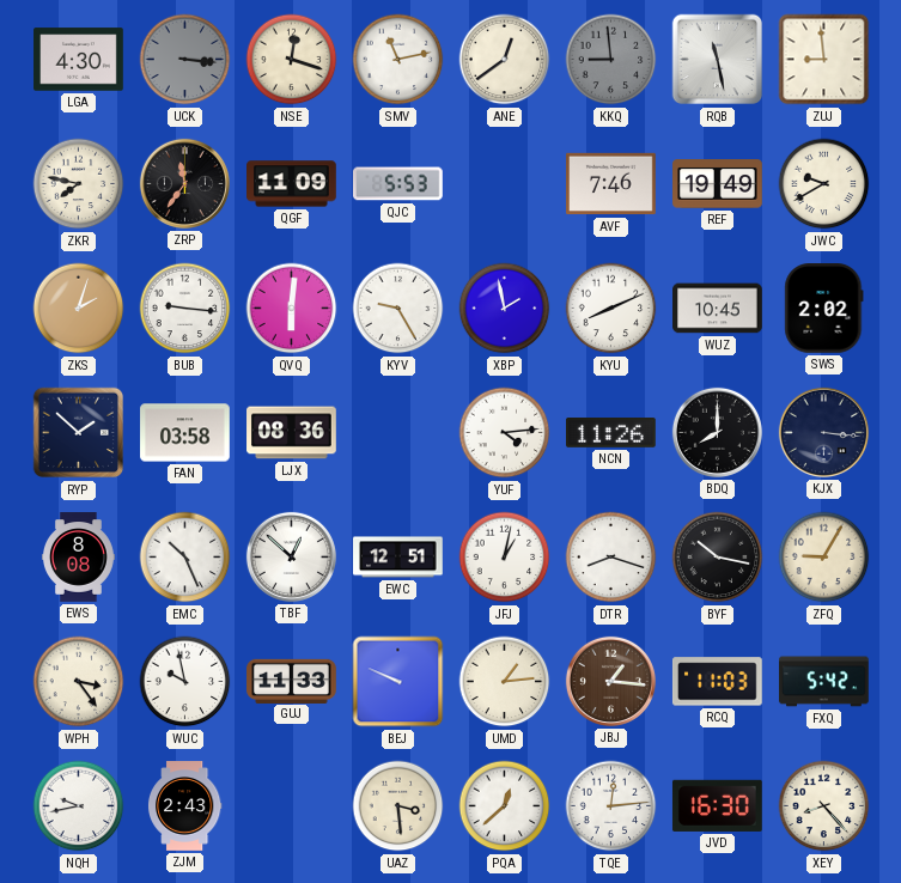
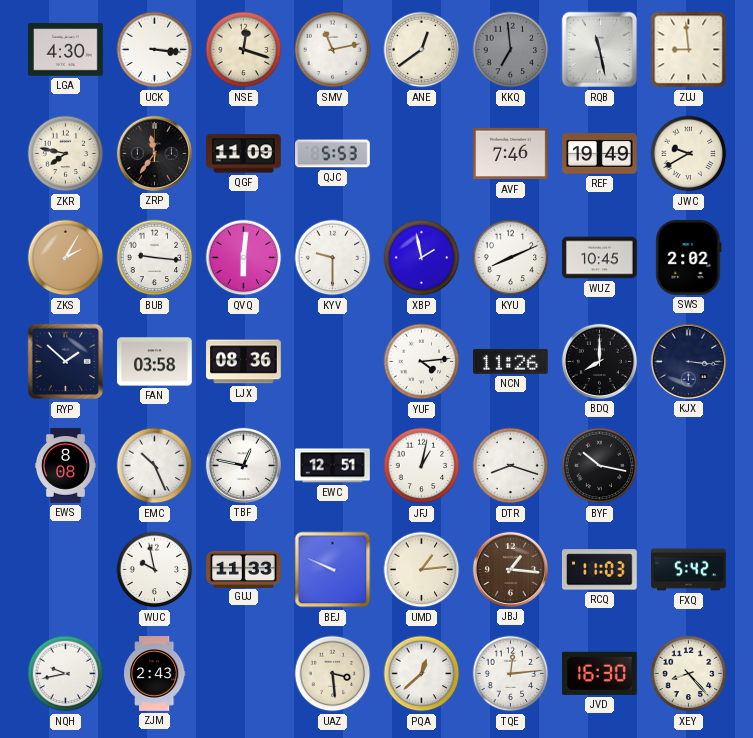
UCK dial: grey -> white
KKQ: 8:59 -> 6:59
ZKS: 2:03 -> 2:05
KYV: 9:25 -> 9:30
TBF: 12:52 -> 12:47
ZFQ: 9:05 -> none
WPH: 3:24 -> none
